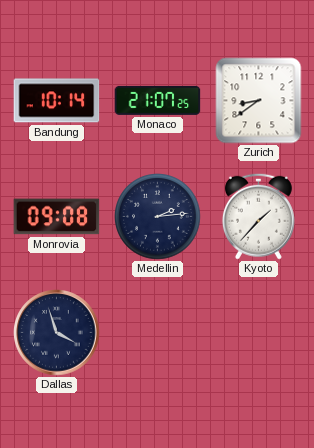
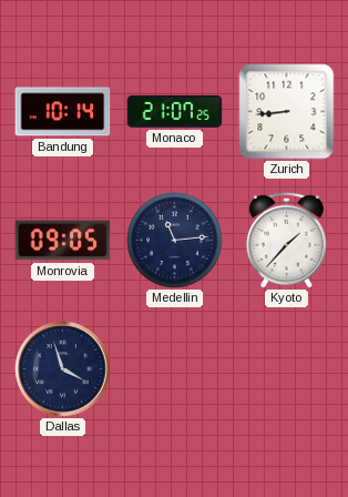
Zurich: 8:39 -> 8:44
Monrovia: 09:08 -> 09:05
Medellin: 2:14 -> 11:14
